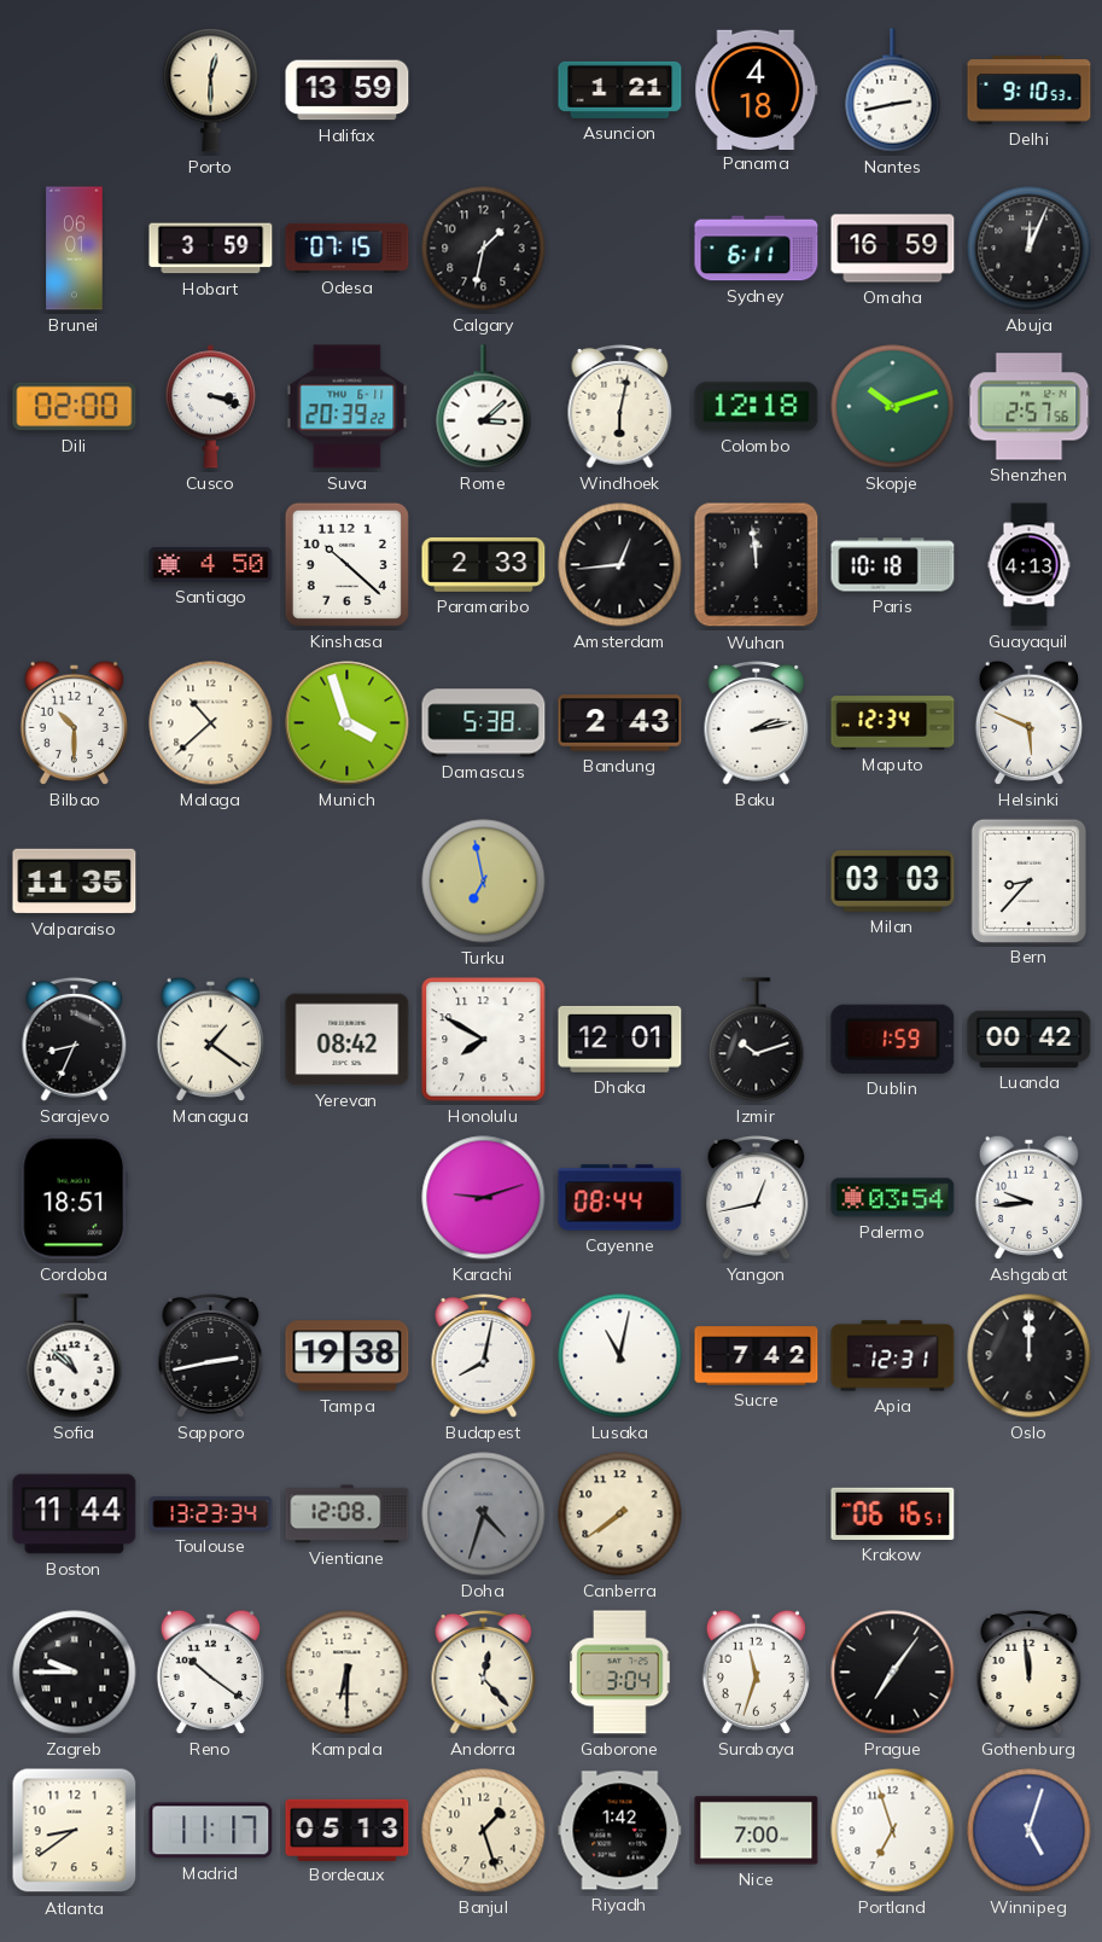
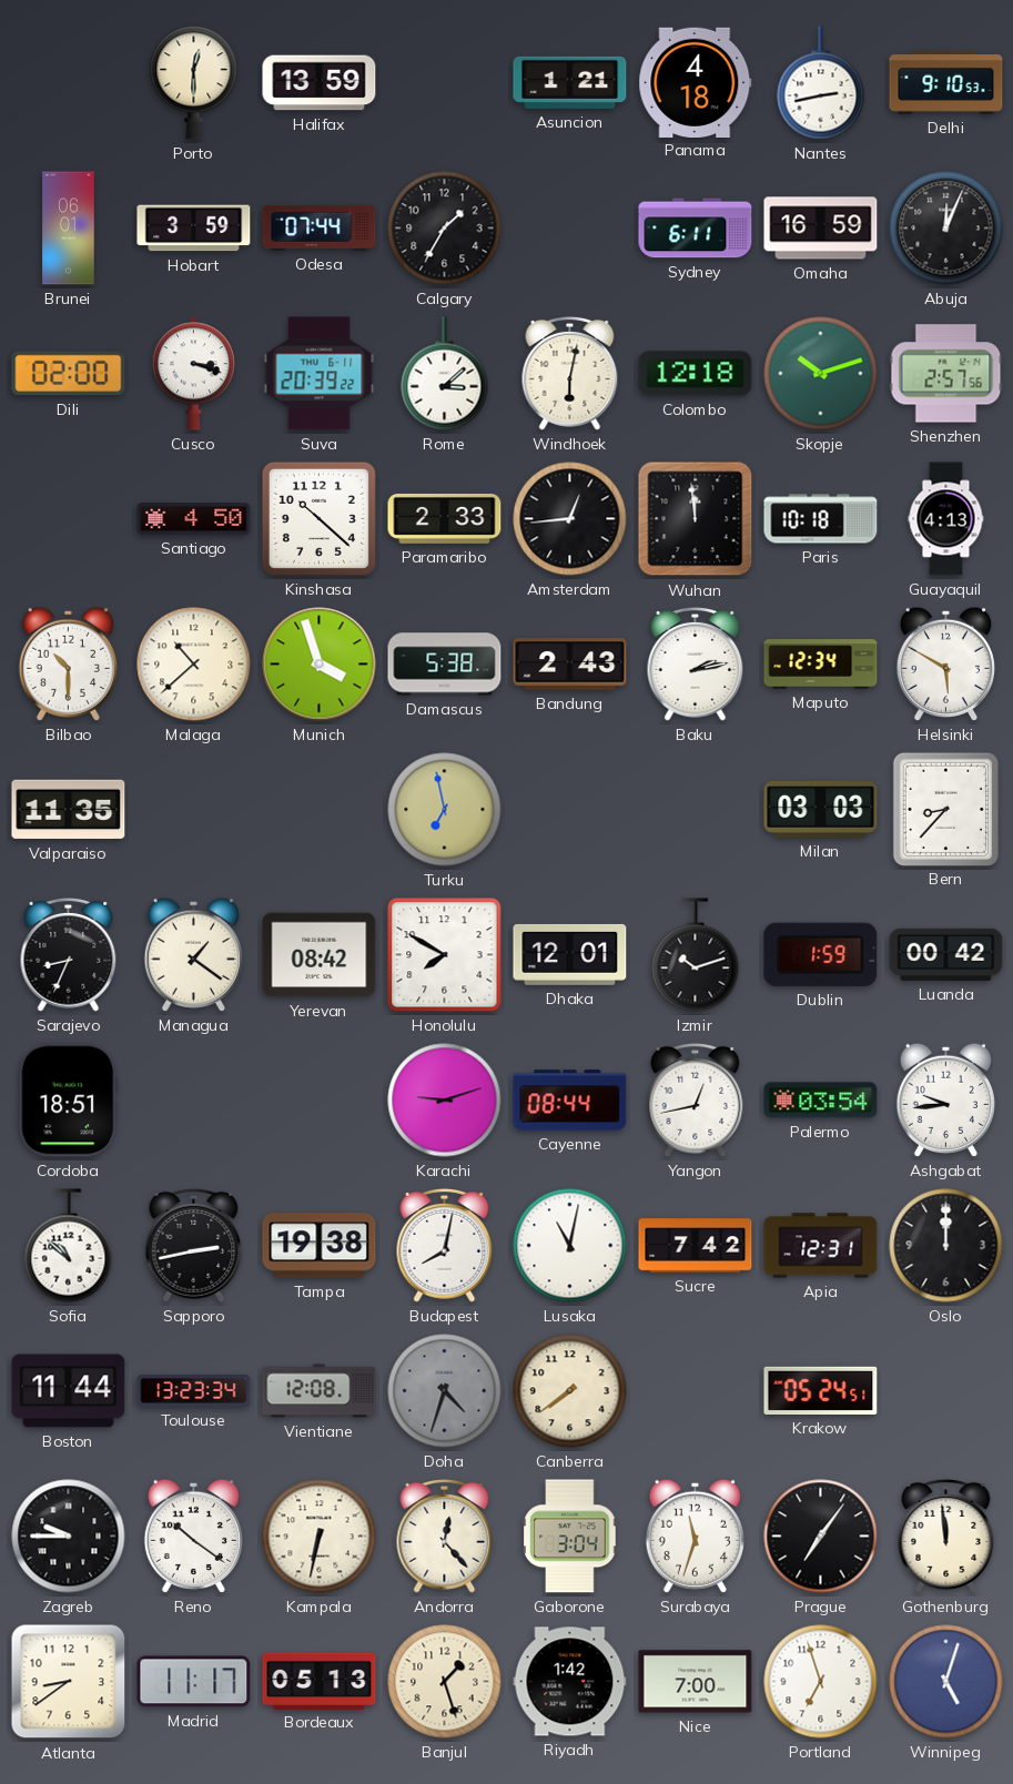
Odesa: 07:15 -> 07:44
Calgary: 1:32 -> 1:35
Helsinki: 5:49 -> 5:50
Krakow: 06:16 -> 05:24
Kampala: 6:30 -> 6:32
